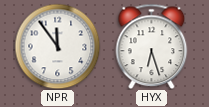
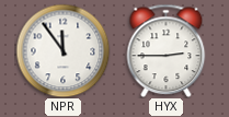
HYX: 6:27 -> 2:45
